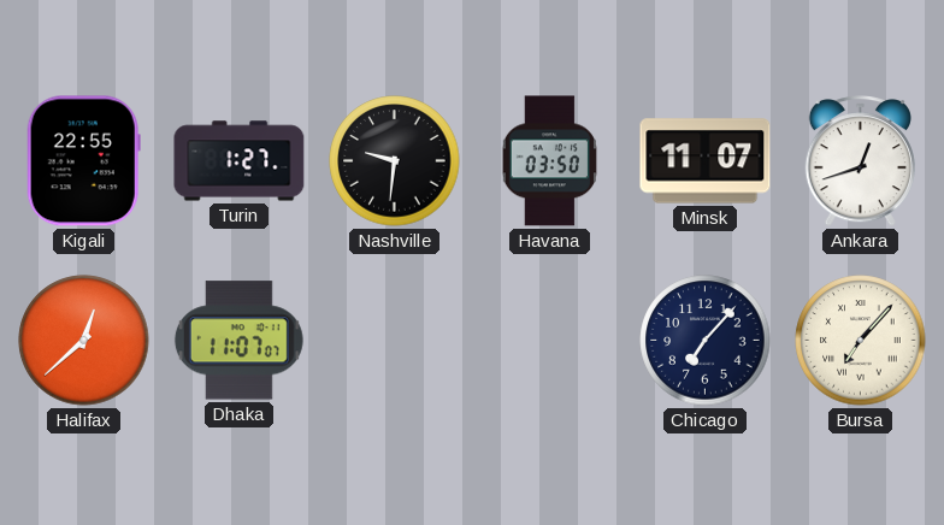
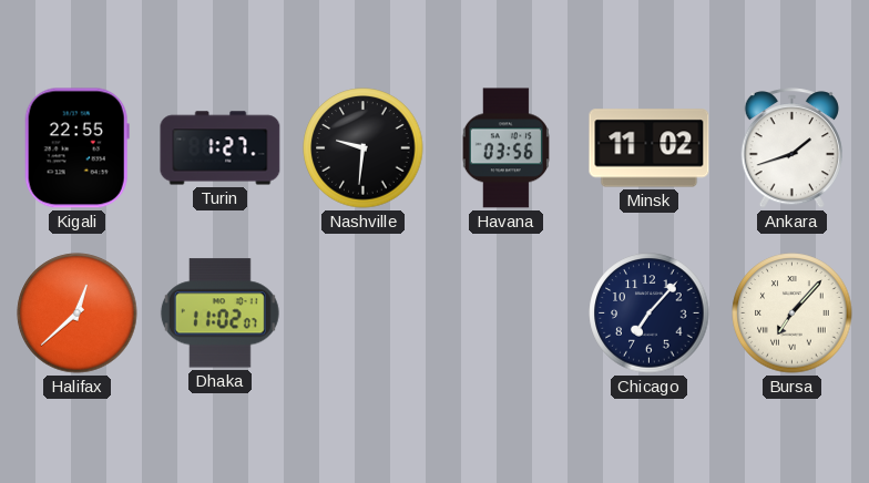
Havana: 03:50 -> 03:56
Minsk: 11:07 -> 11:02
Ankara: 12:42 -> 1:42
Dhaka: 11:07 -> 11:02
